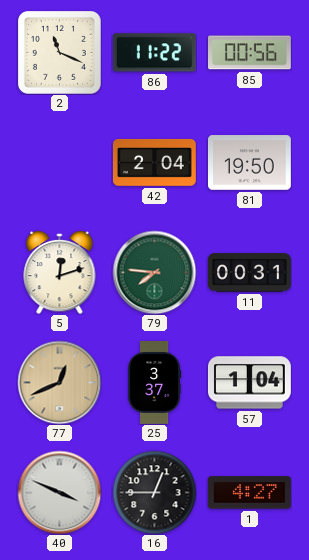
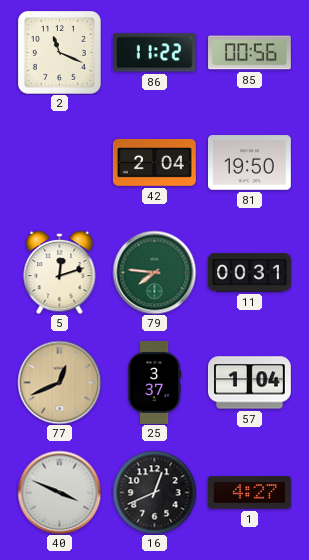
16: 12:45 -> 12:41
